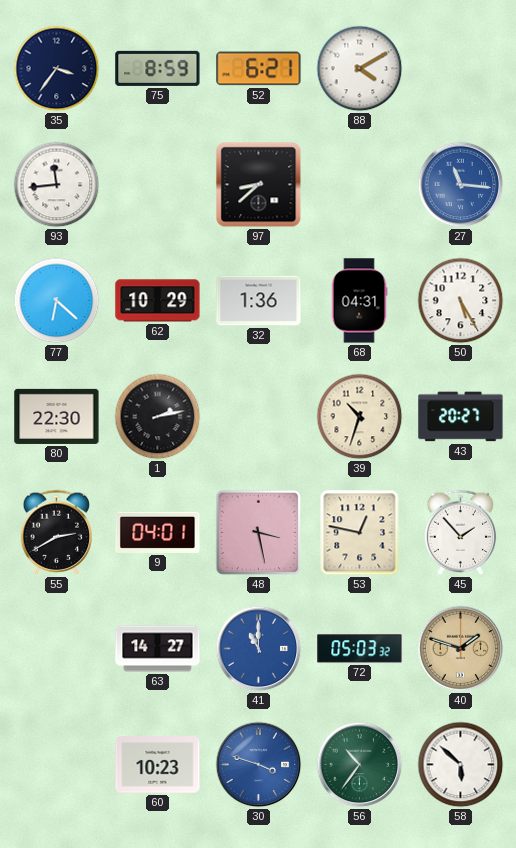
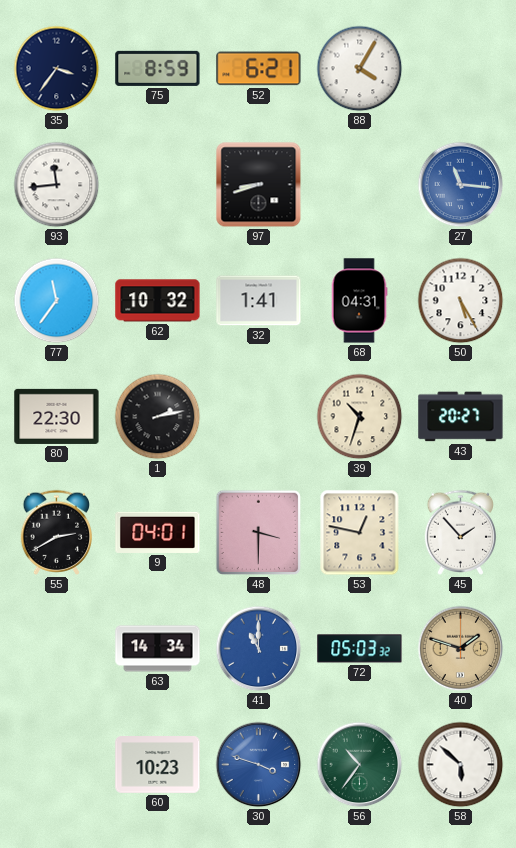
88: 4:10 -> 4:05
97: 8:38 -> 8:42
77: 6:22 -> 11:36
62: 10:29 -> 10:32
32: 1:36 -> 1:41
48: 3:28 -> 3:30
63: 14:27 -> 14:34
